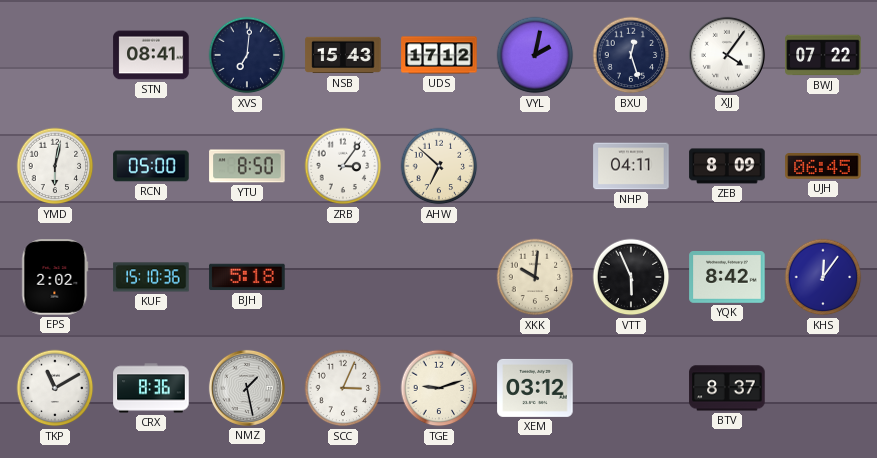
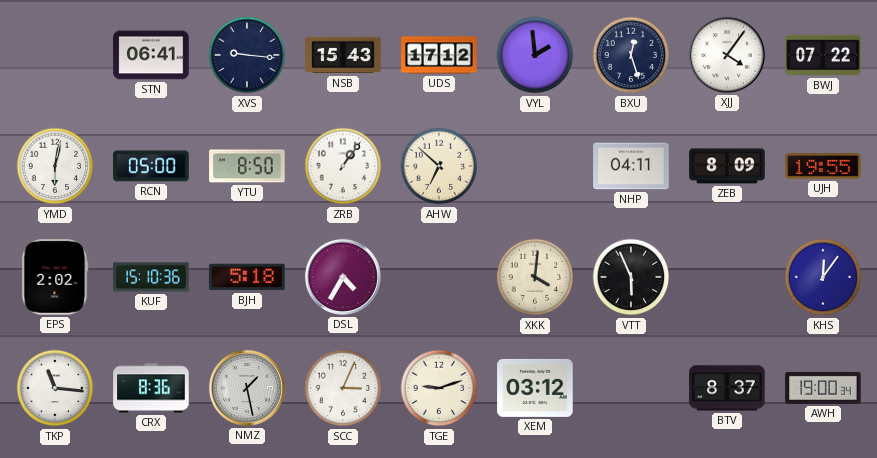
STN: 08:41 -> 06:41
XVS: 7:01 -> 9:16
VYL: 2:02 -> 1:59
ZRB: 3:06 -> 1:06
UJH: 06:45 -> 19:55
DSL: none -> 4:35
XKK: 10:01 -> 4:01
YQK: 8:42 -> none
TKP: 11:10 -> 11:16
AWH: none -> 19:00
